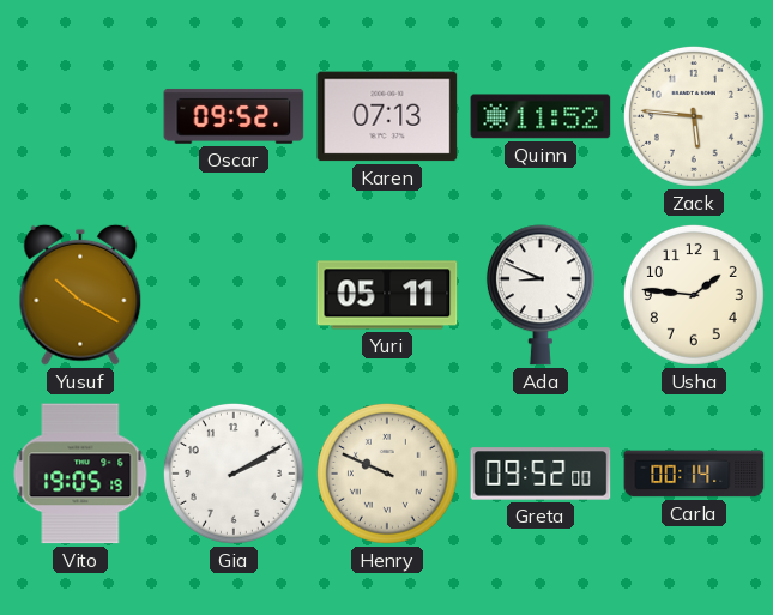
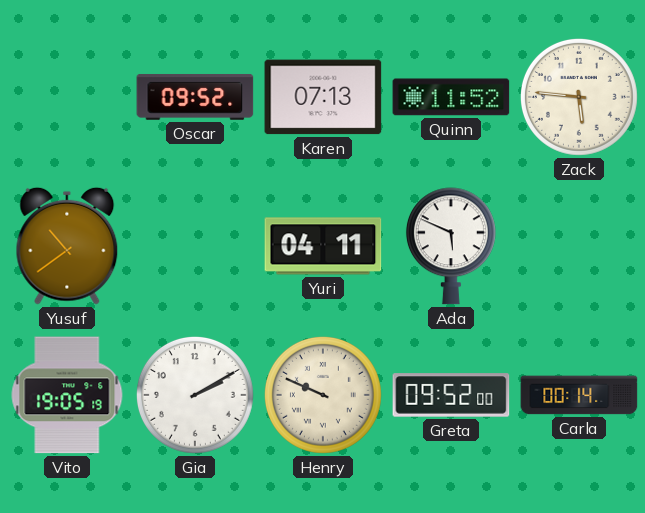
Yusuf: 10:20 -> 10:39
Yuri: 05:11 -> 04:11
Ada: 8:49 -> 5:49
Usha: 1:46 -> none
